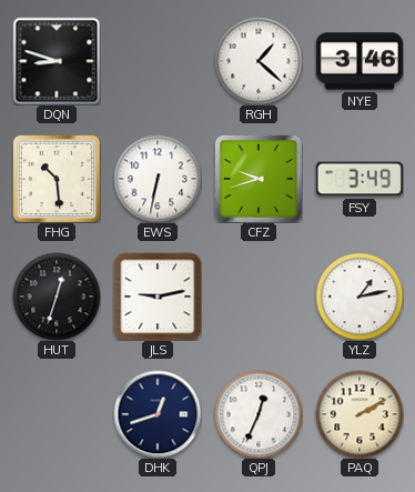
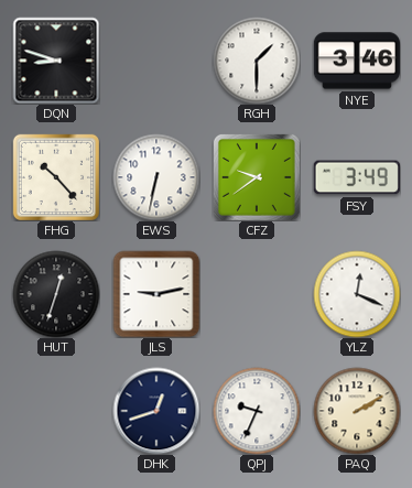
RGH: 1:22 -> 1:30
FHG: 10:29 -> 10:23
CFZ: 9:42 -> 9:39
YLZ: 1:13 -> 12:19
QPJ: 12:34 -> 9:34
